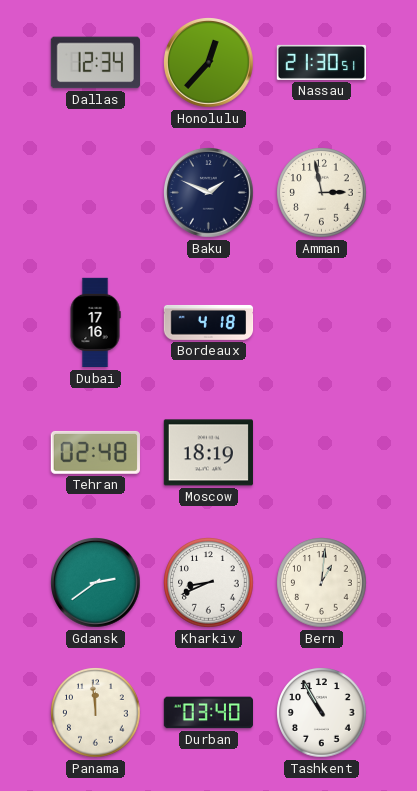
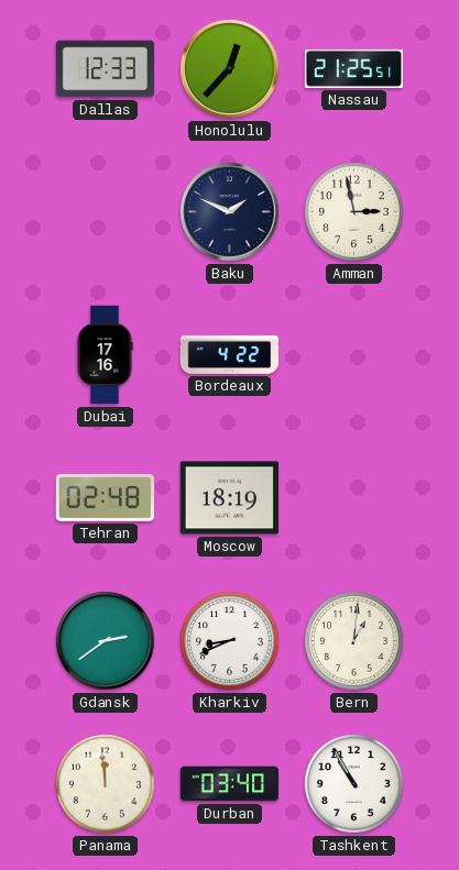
Dallas: 12:34 -> 12:33
Nassau: 21:30 -> 21:25
Bordeaux: 4:18 -> 4:22
